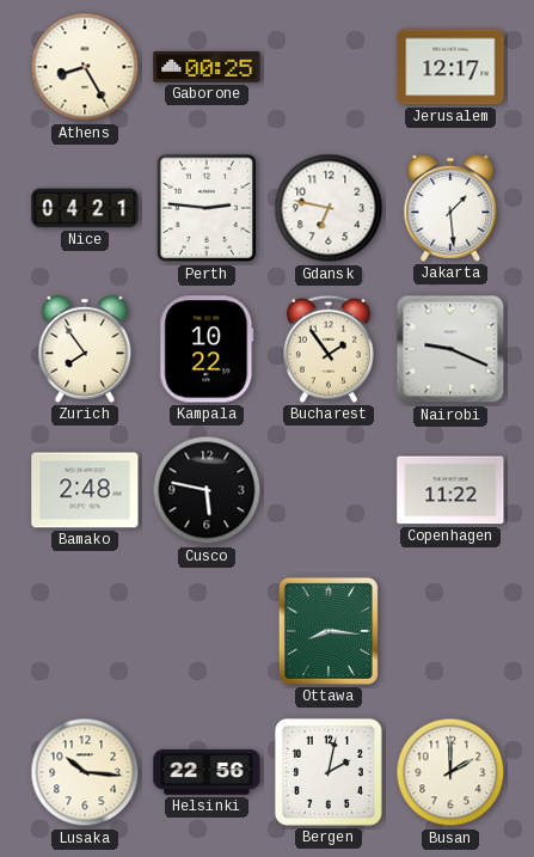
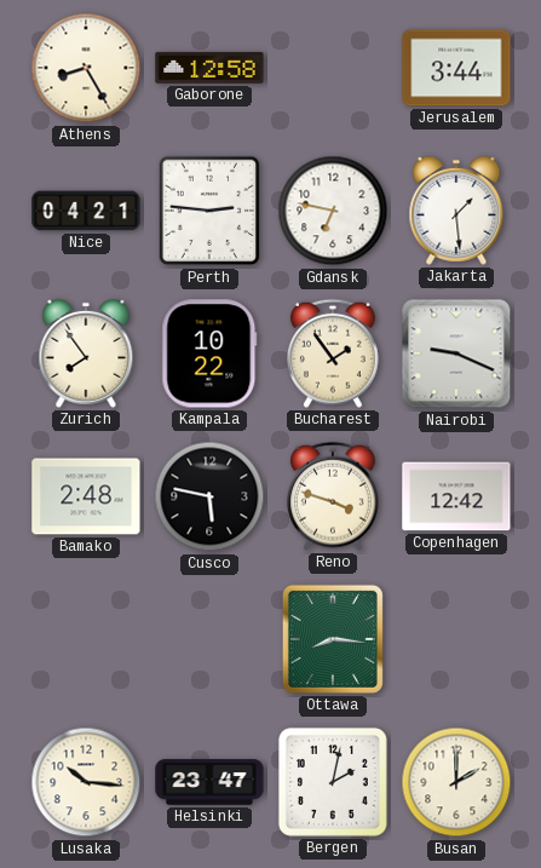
Gaborone: 00:25 -> 12:58
Jerusalem: 12:17 -> 3:44
Reno: none -> 3:48
Copenhagen: 11:22 -> 12:42
Helsinki: 22:56 -> 23:47
